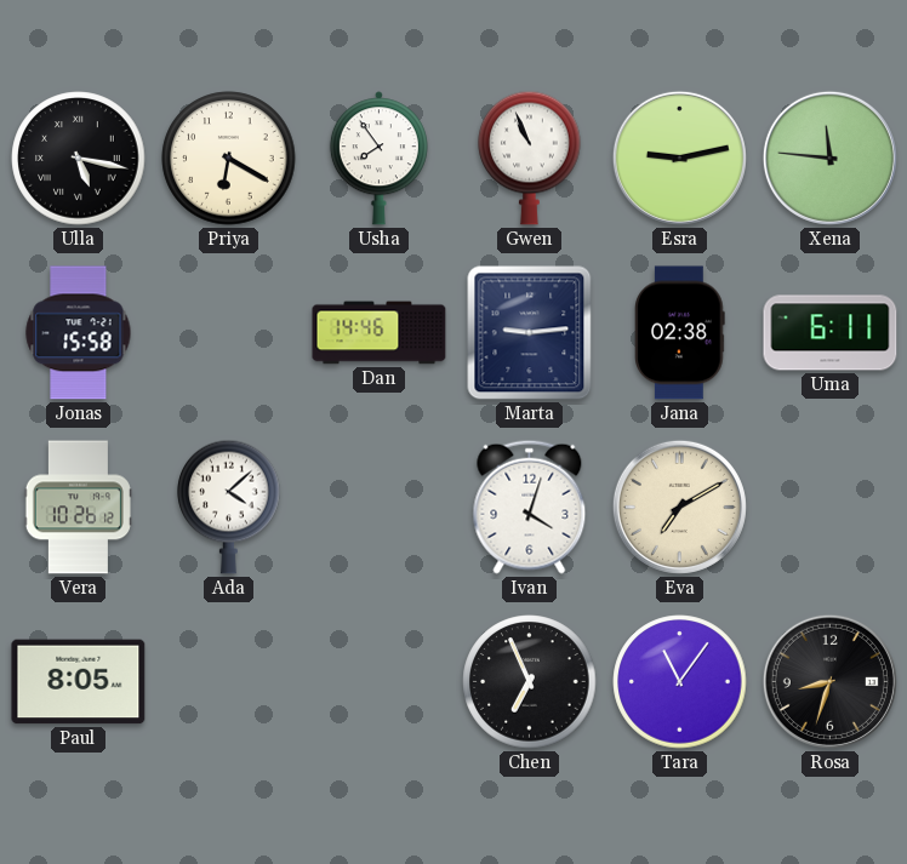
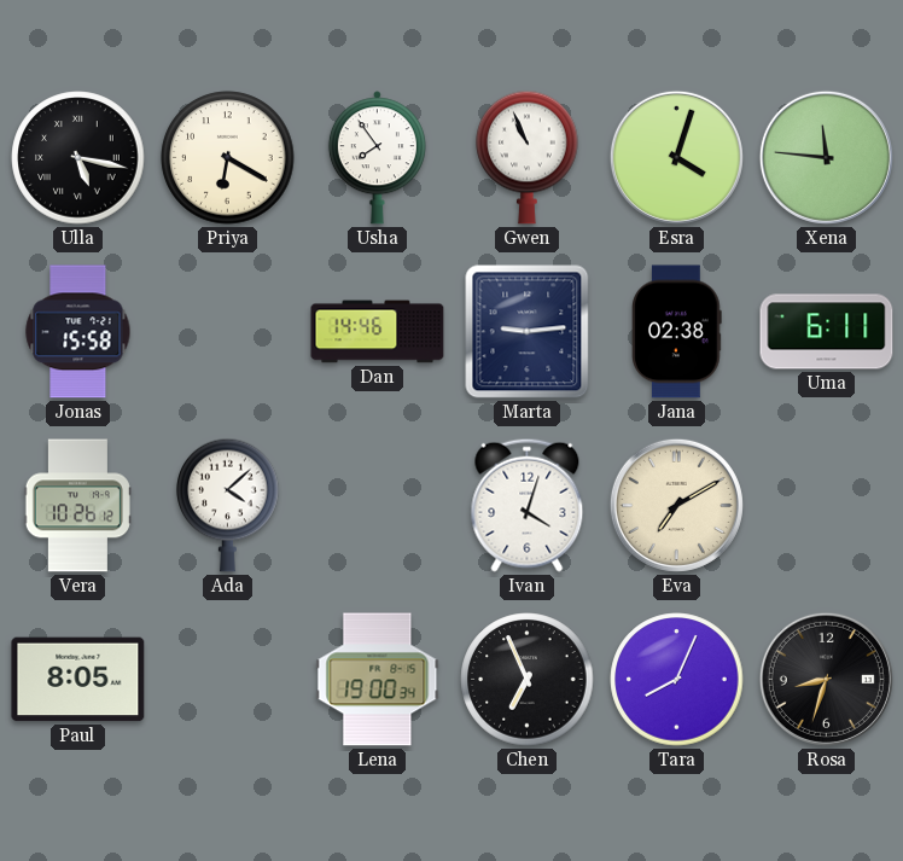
Esra: 9:13 -> 4:03
Lena: none -> 19:00
Tara: 11:06 -> 8:04
